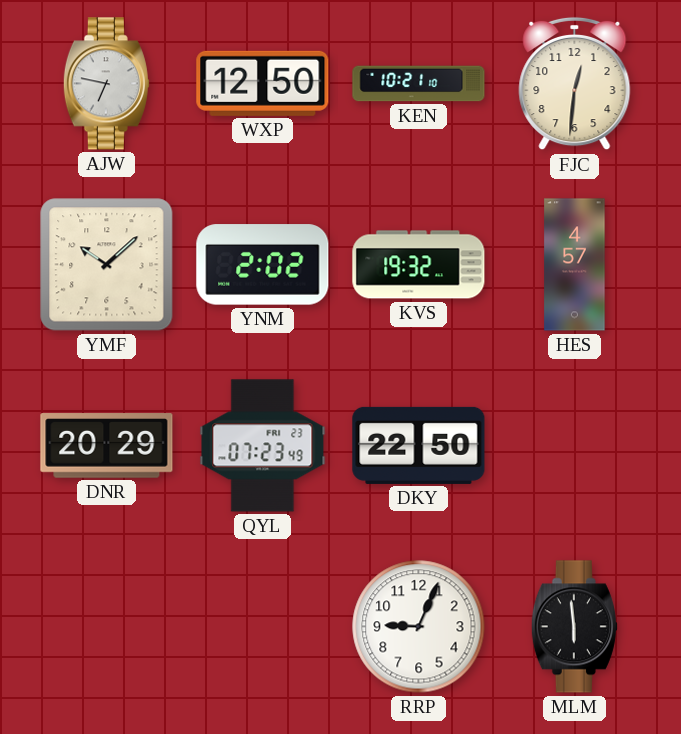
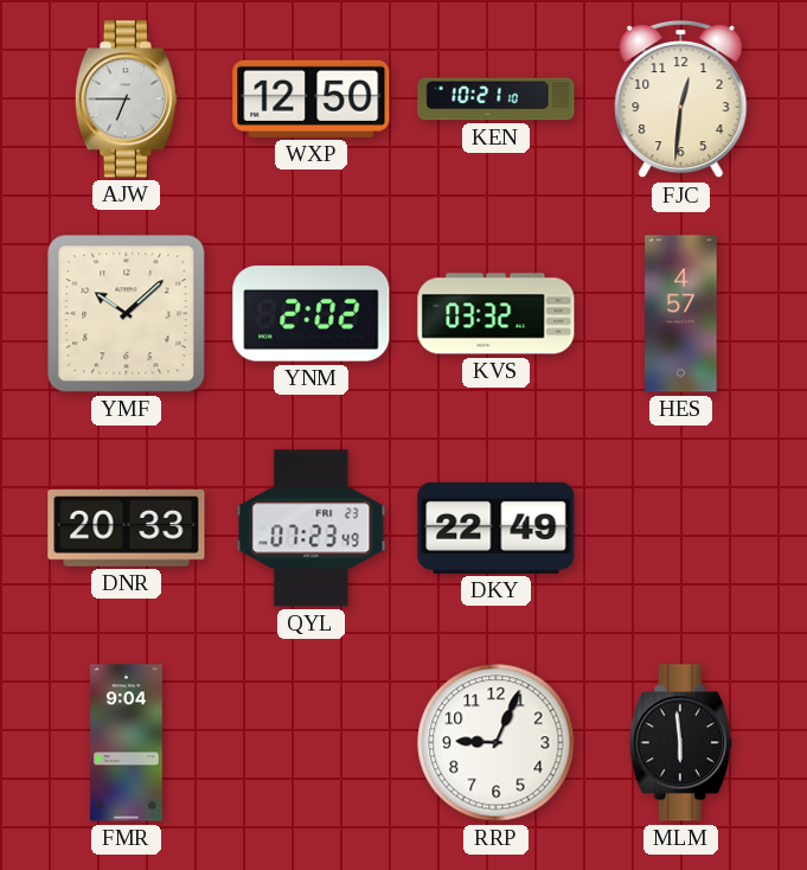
AJW: 6:47 -> 6:45
KVS: 19:32 -> 03:32
DNR: 20:29 -> 20:33
DKY: 22:50 -> 22:49
FMR: none -> 9:04
